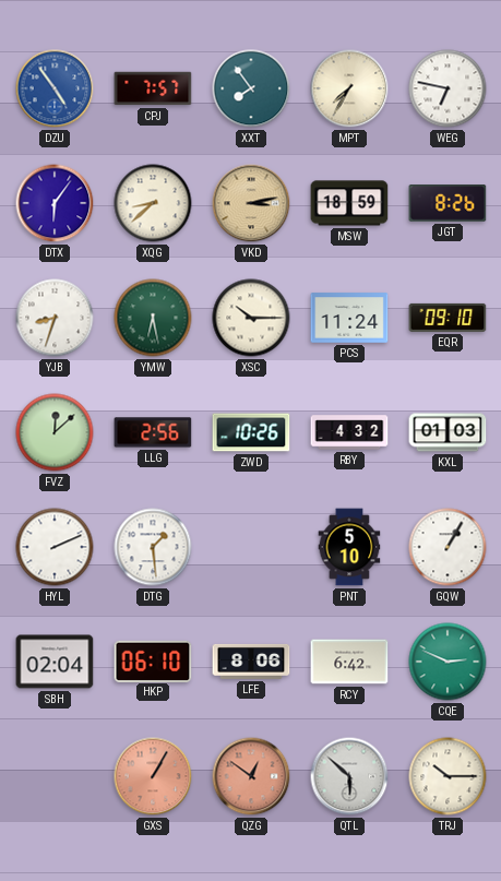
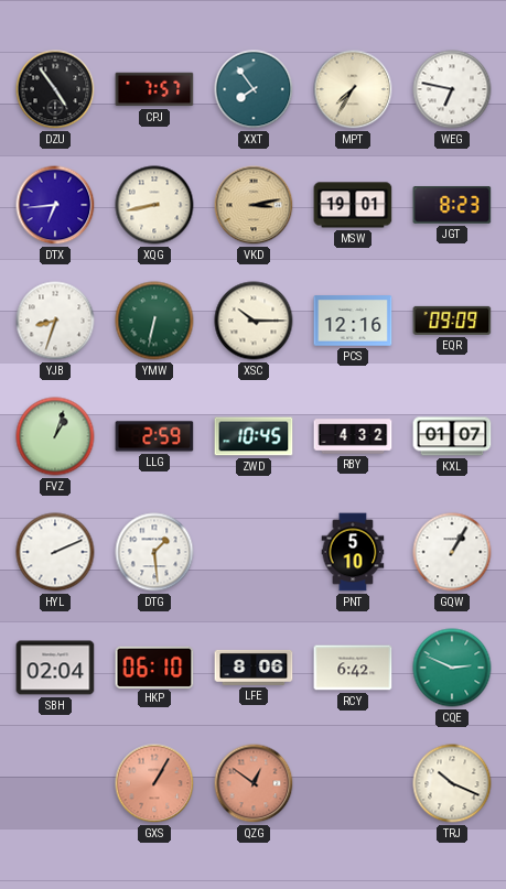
DZU dial: blue -> black
DTX: 6:06 -> 6:44
XQG: 8:38 -> 8:43
MSW: 18:59 -> 19:01
JGT: 8:26 -> 8:23
YMW: 6:28 -> 6:32
PCS: 11:24 -> 12:16
EQR: 09:10 -> 09:09
FVZ: 12:08 -> 1:03
LLG: 2:56 -> 2:59
ZWD: 10:26 -> 10:45
KXL: 01:03 -> 01:07
QTL: 5:52 -> none
TRJ: 10:15 -> 10:19
